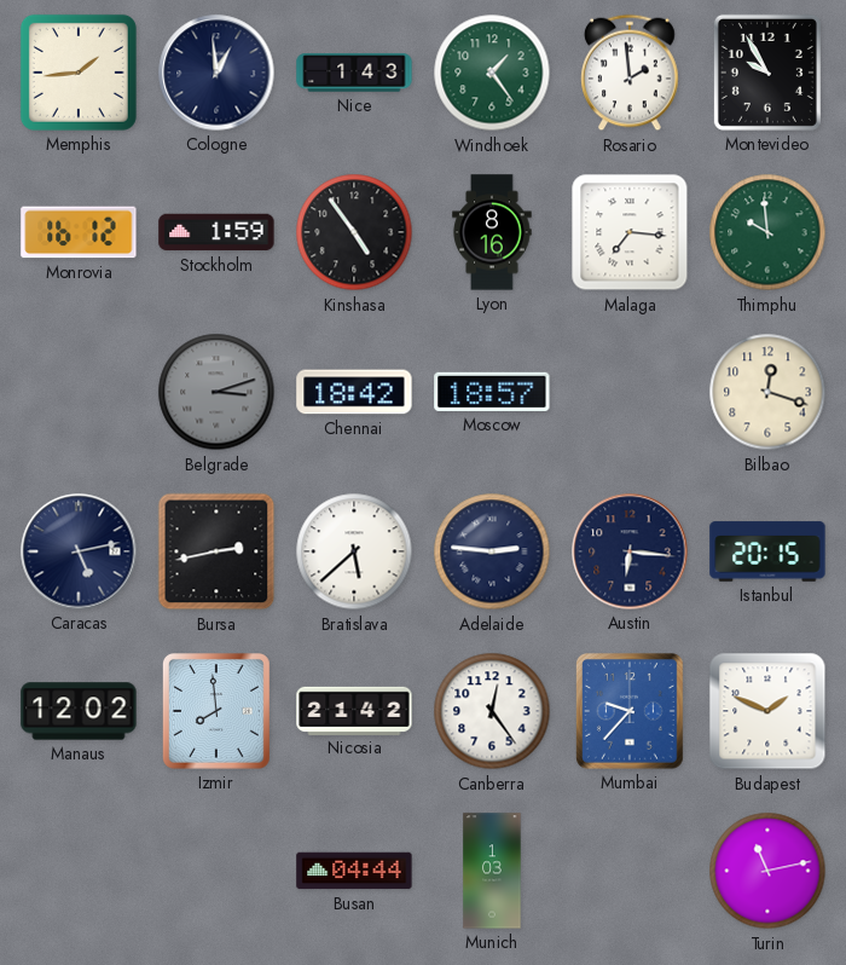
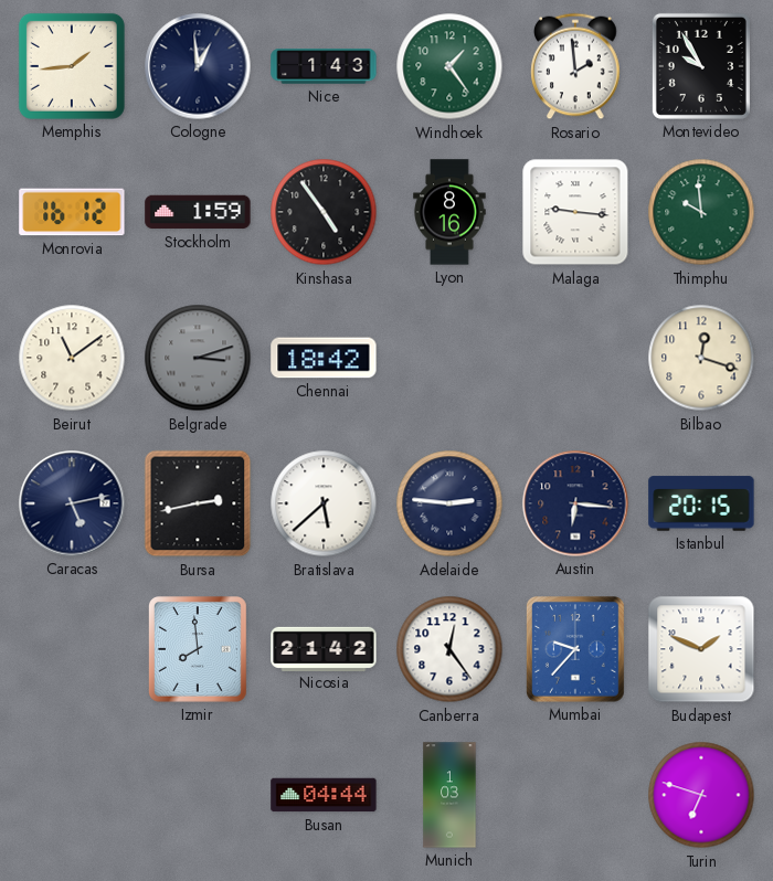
Malaga: 7:16 -> 9:16
Beirut: none -> 11:09
Moscow: 18:57 -> none
Manaus: 12:02 -> none
Turin: 11:13 -> 6:48
